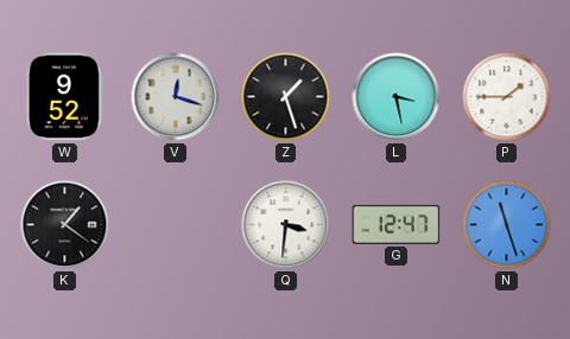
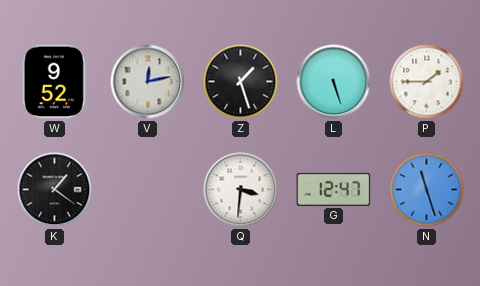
V: 12:18 -> 12:13
L: 3:28 -> 5:27
